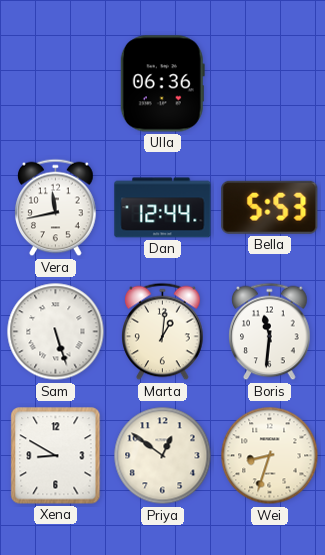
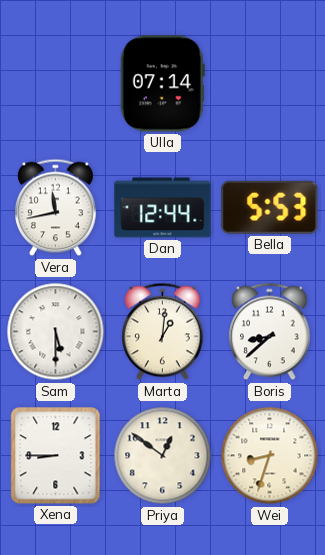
Ulla: 06:36 -> 07:14
Sam: 5:27 -> 5:30
Boris: 11:31 -> 8:38
Xena: 8:50 -> 8:45
